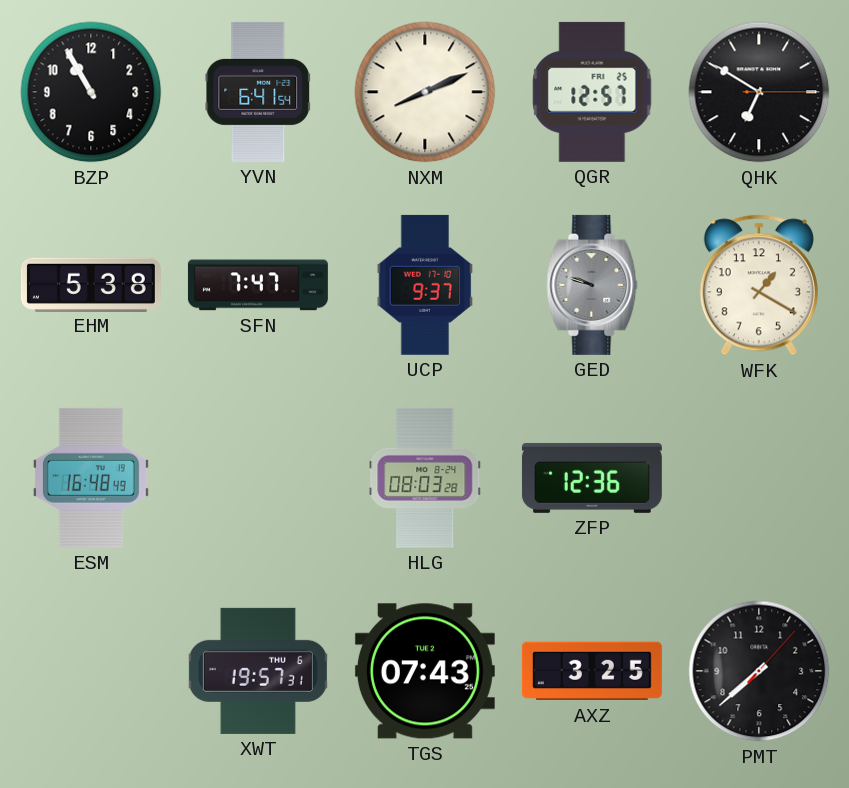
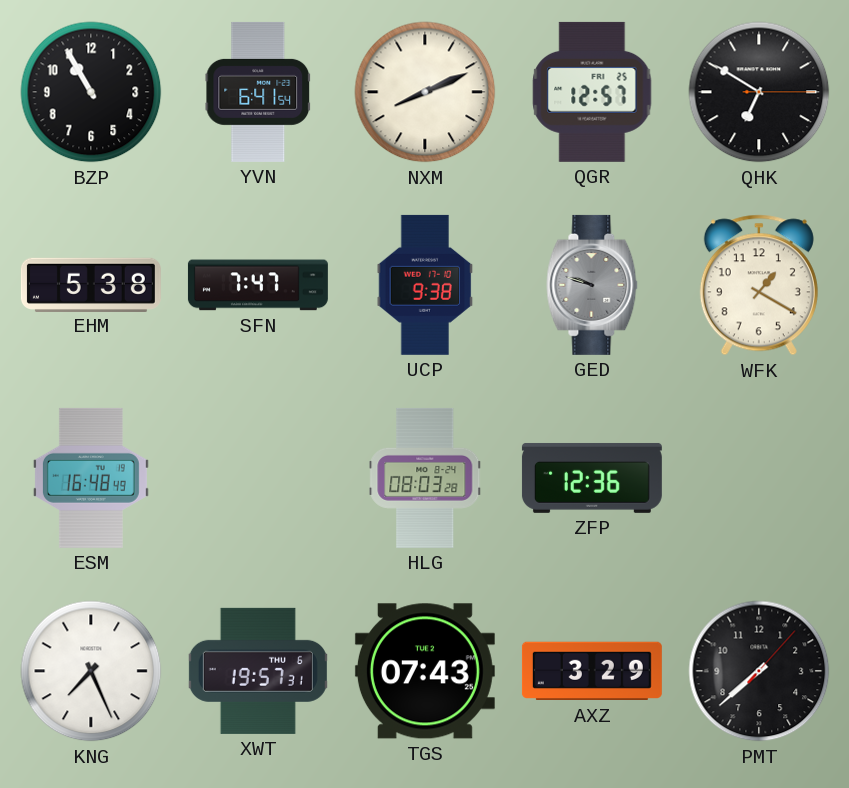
UCP: 9:37 -> 9:38
KNG: none -> 7:26
AXZ: 3:25 -> 3:29
